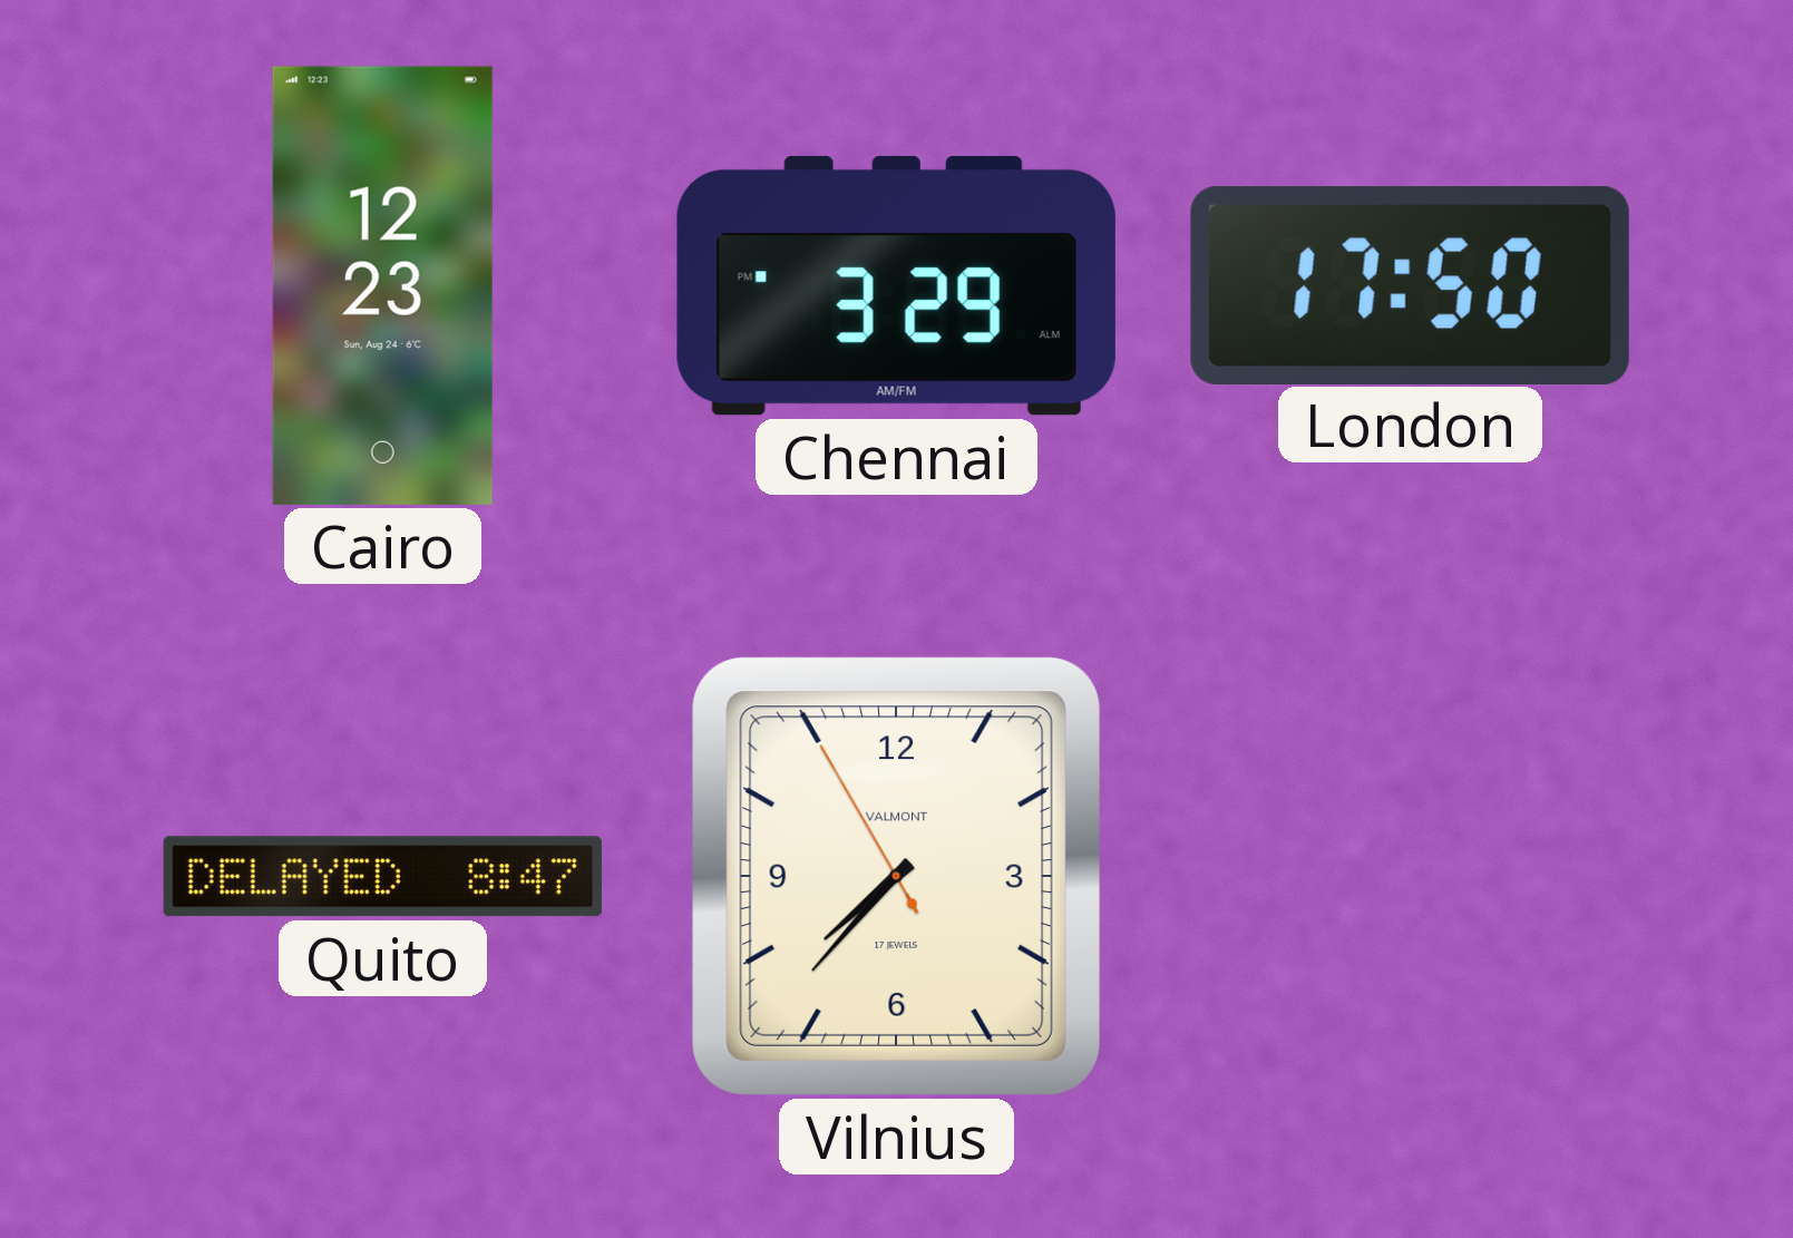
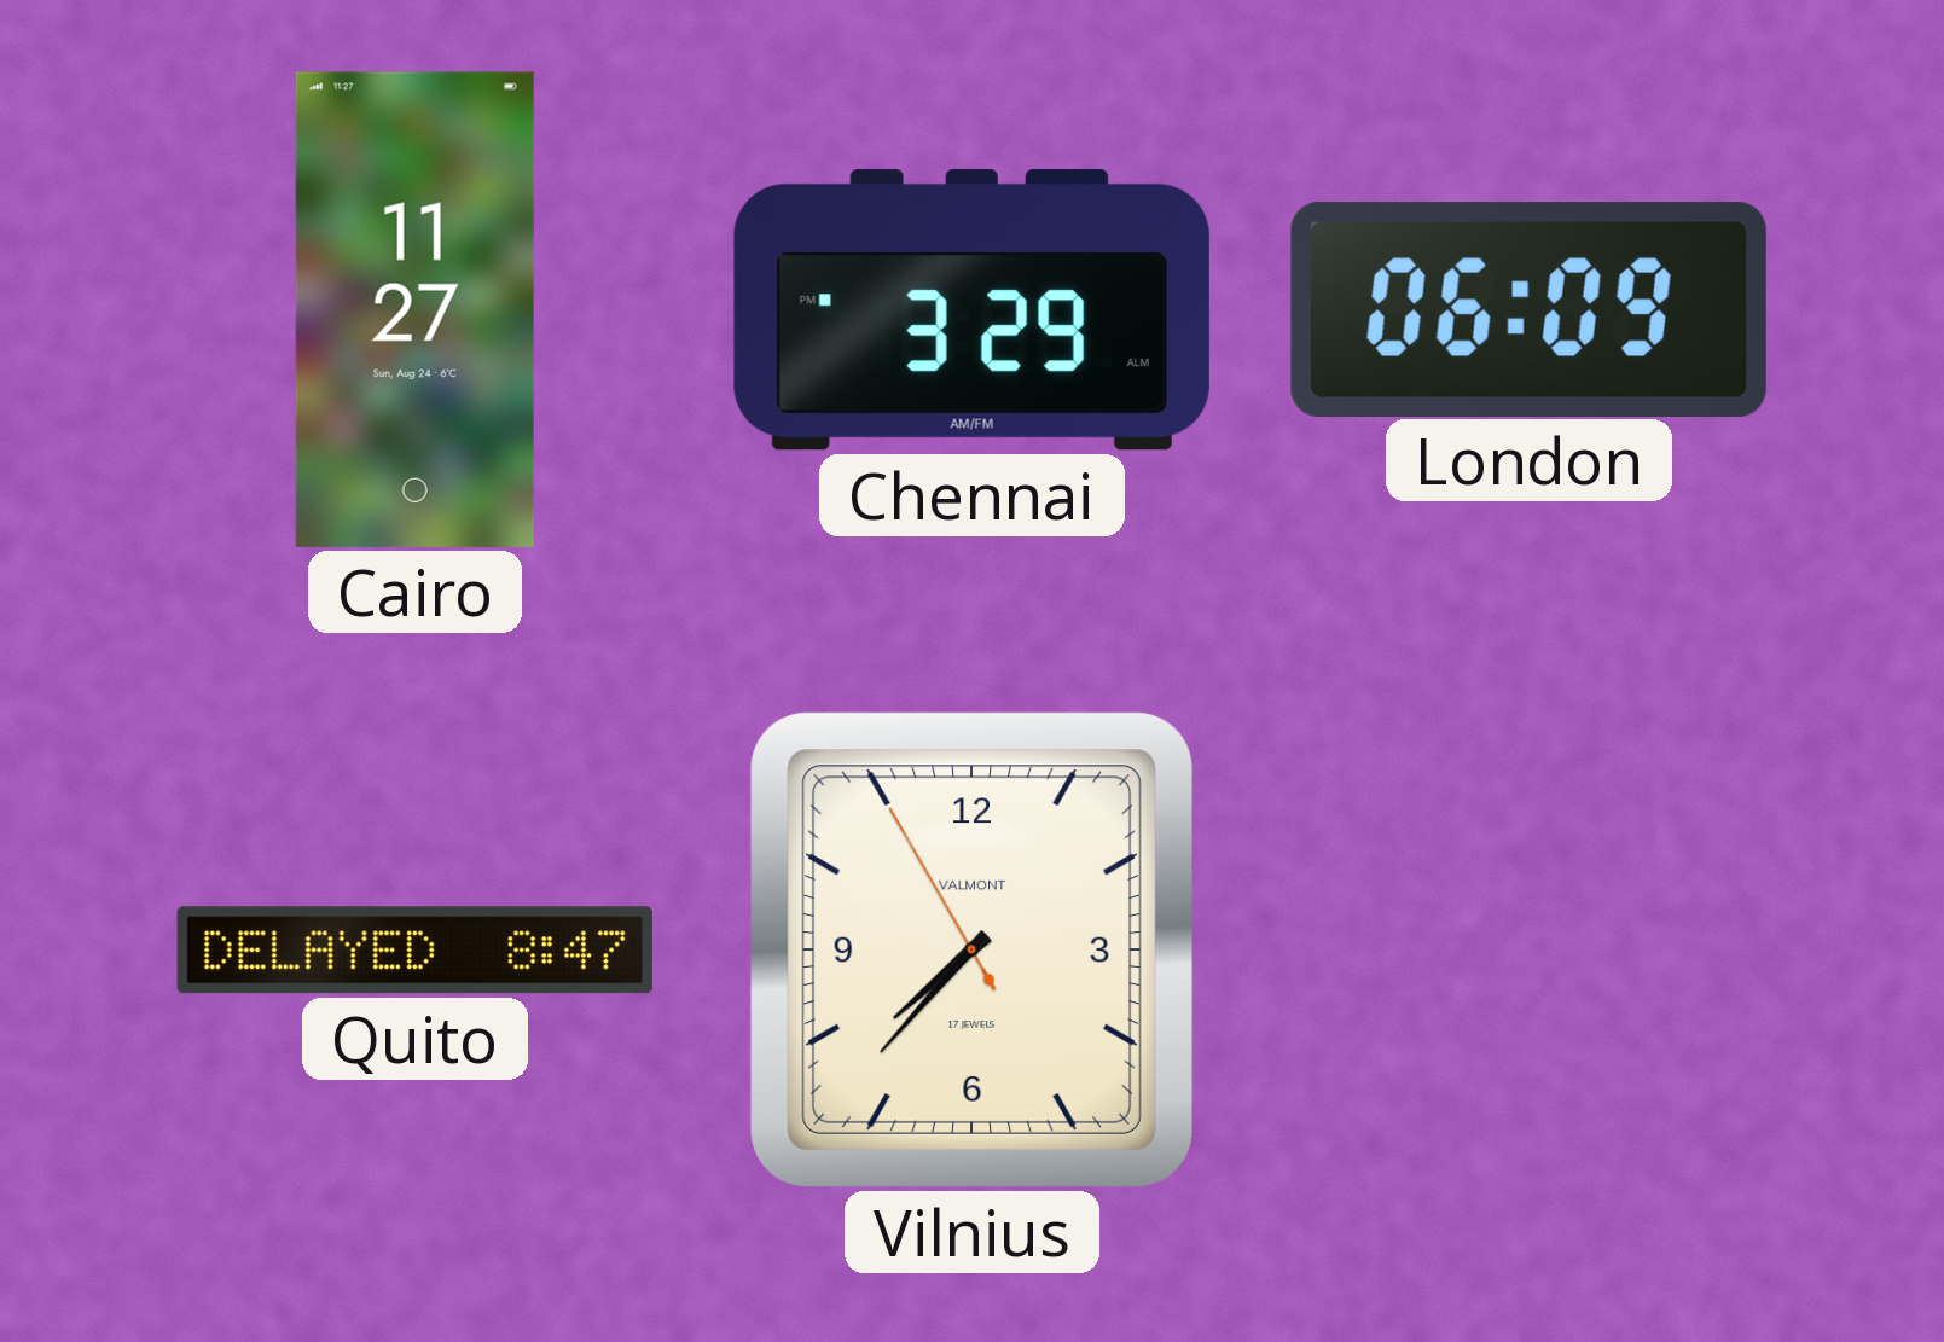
Cairo: 12:23 -> 11:27
London: 17:50 -> 06:09
